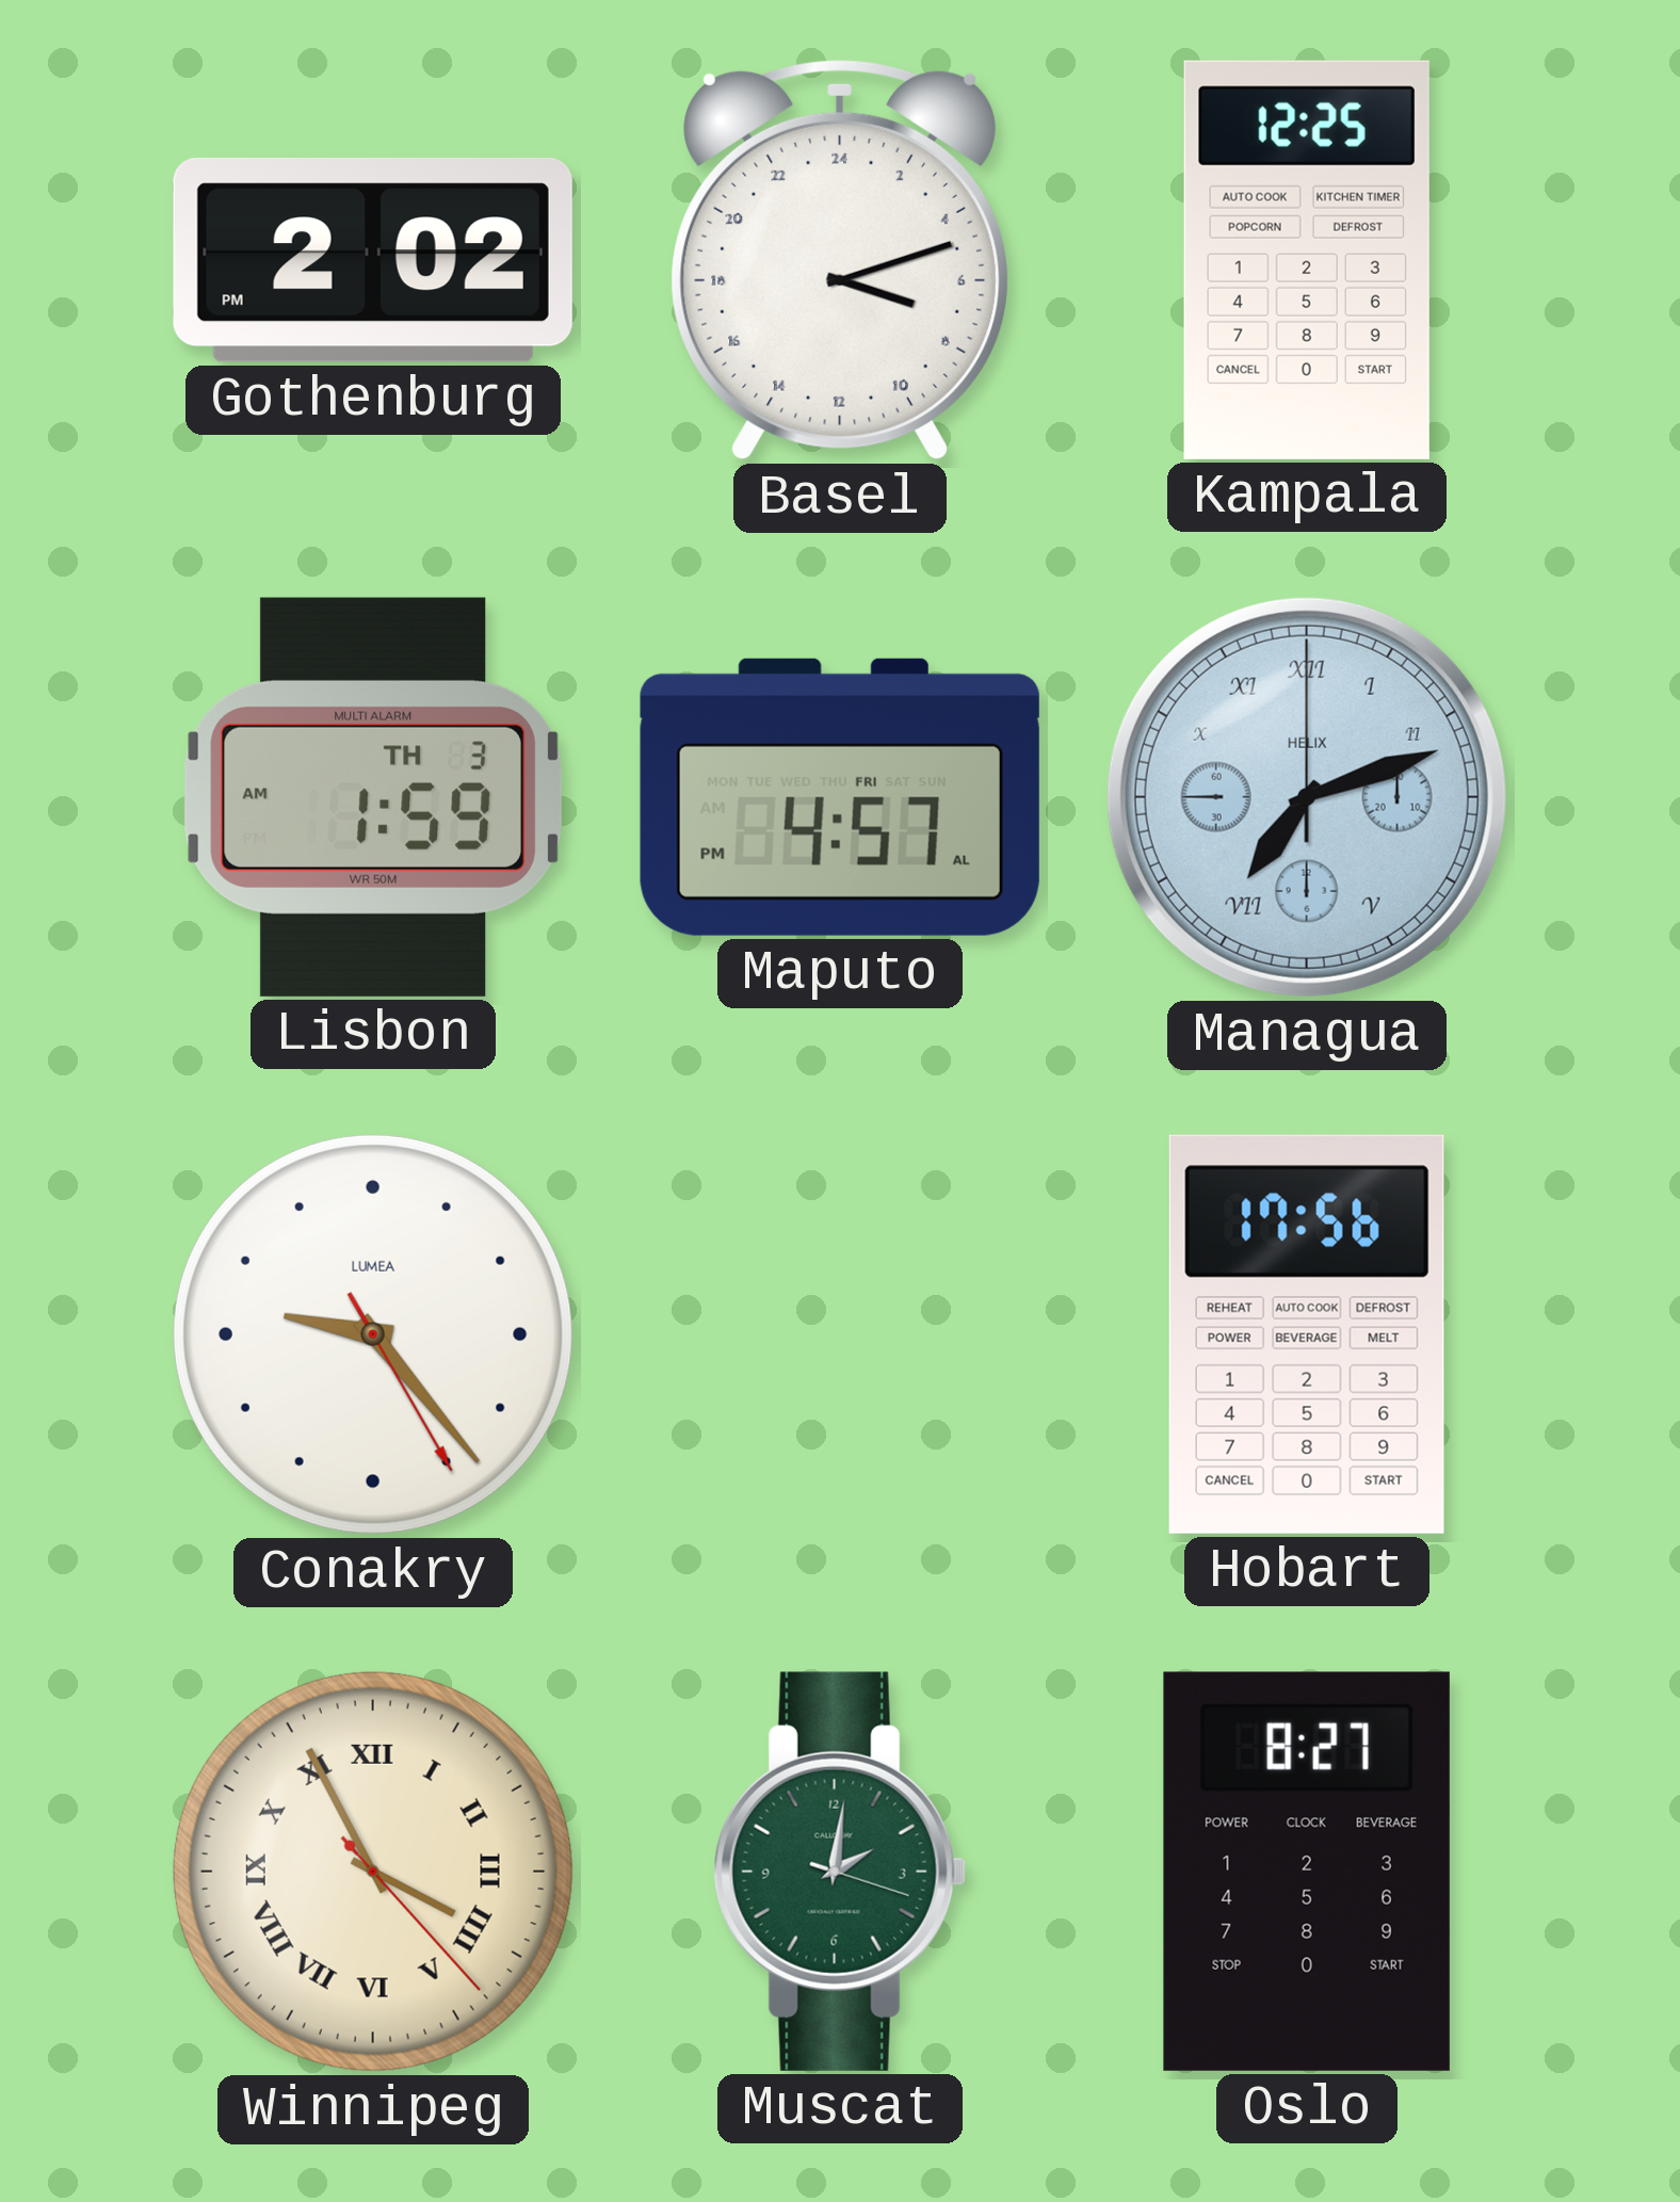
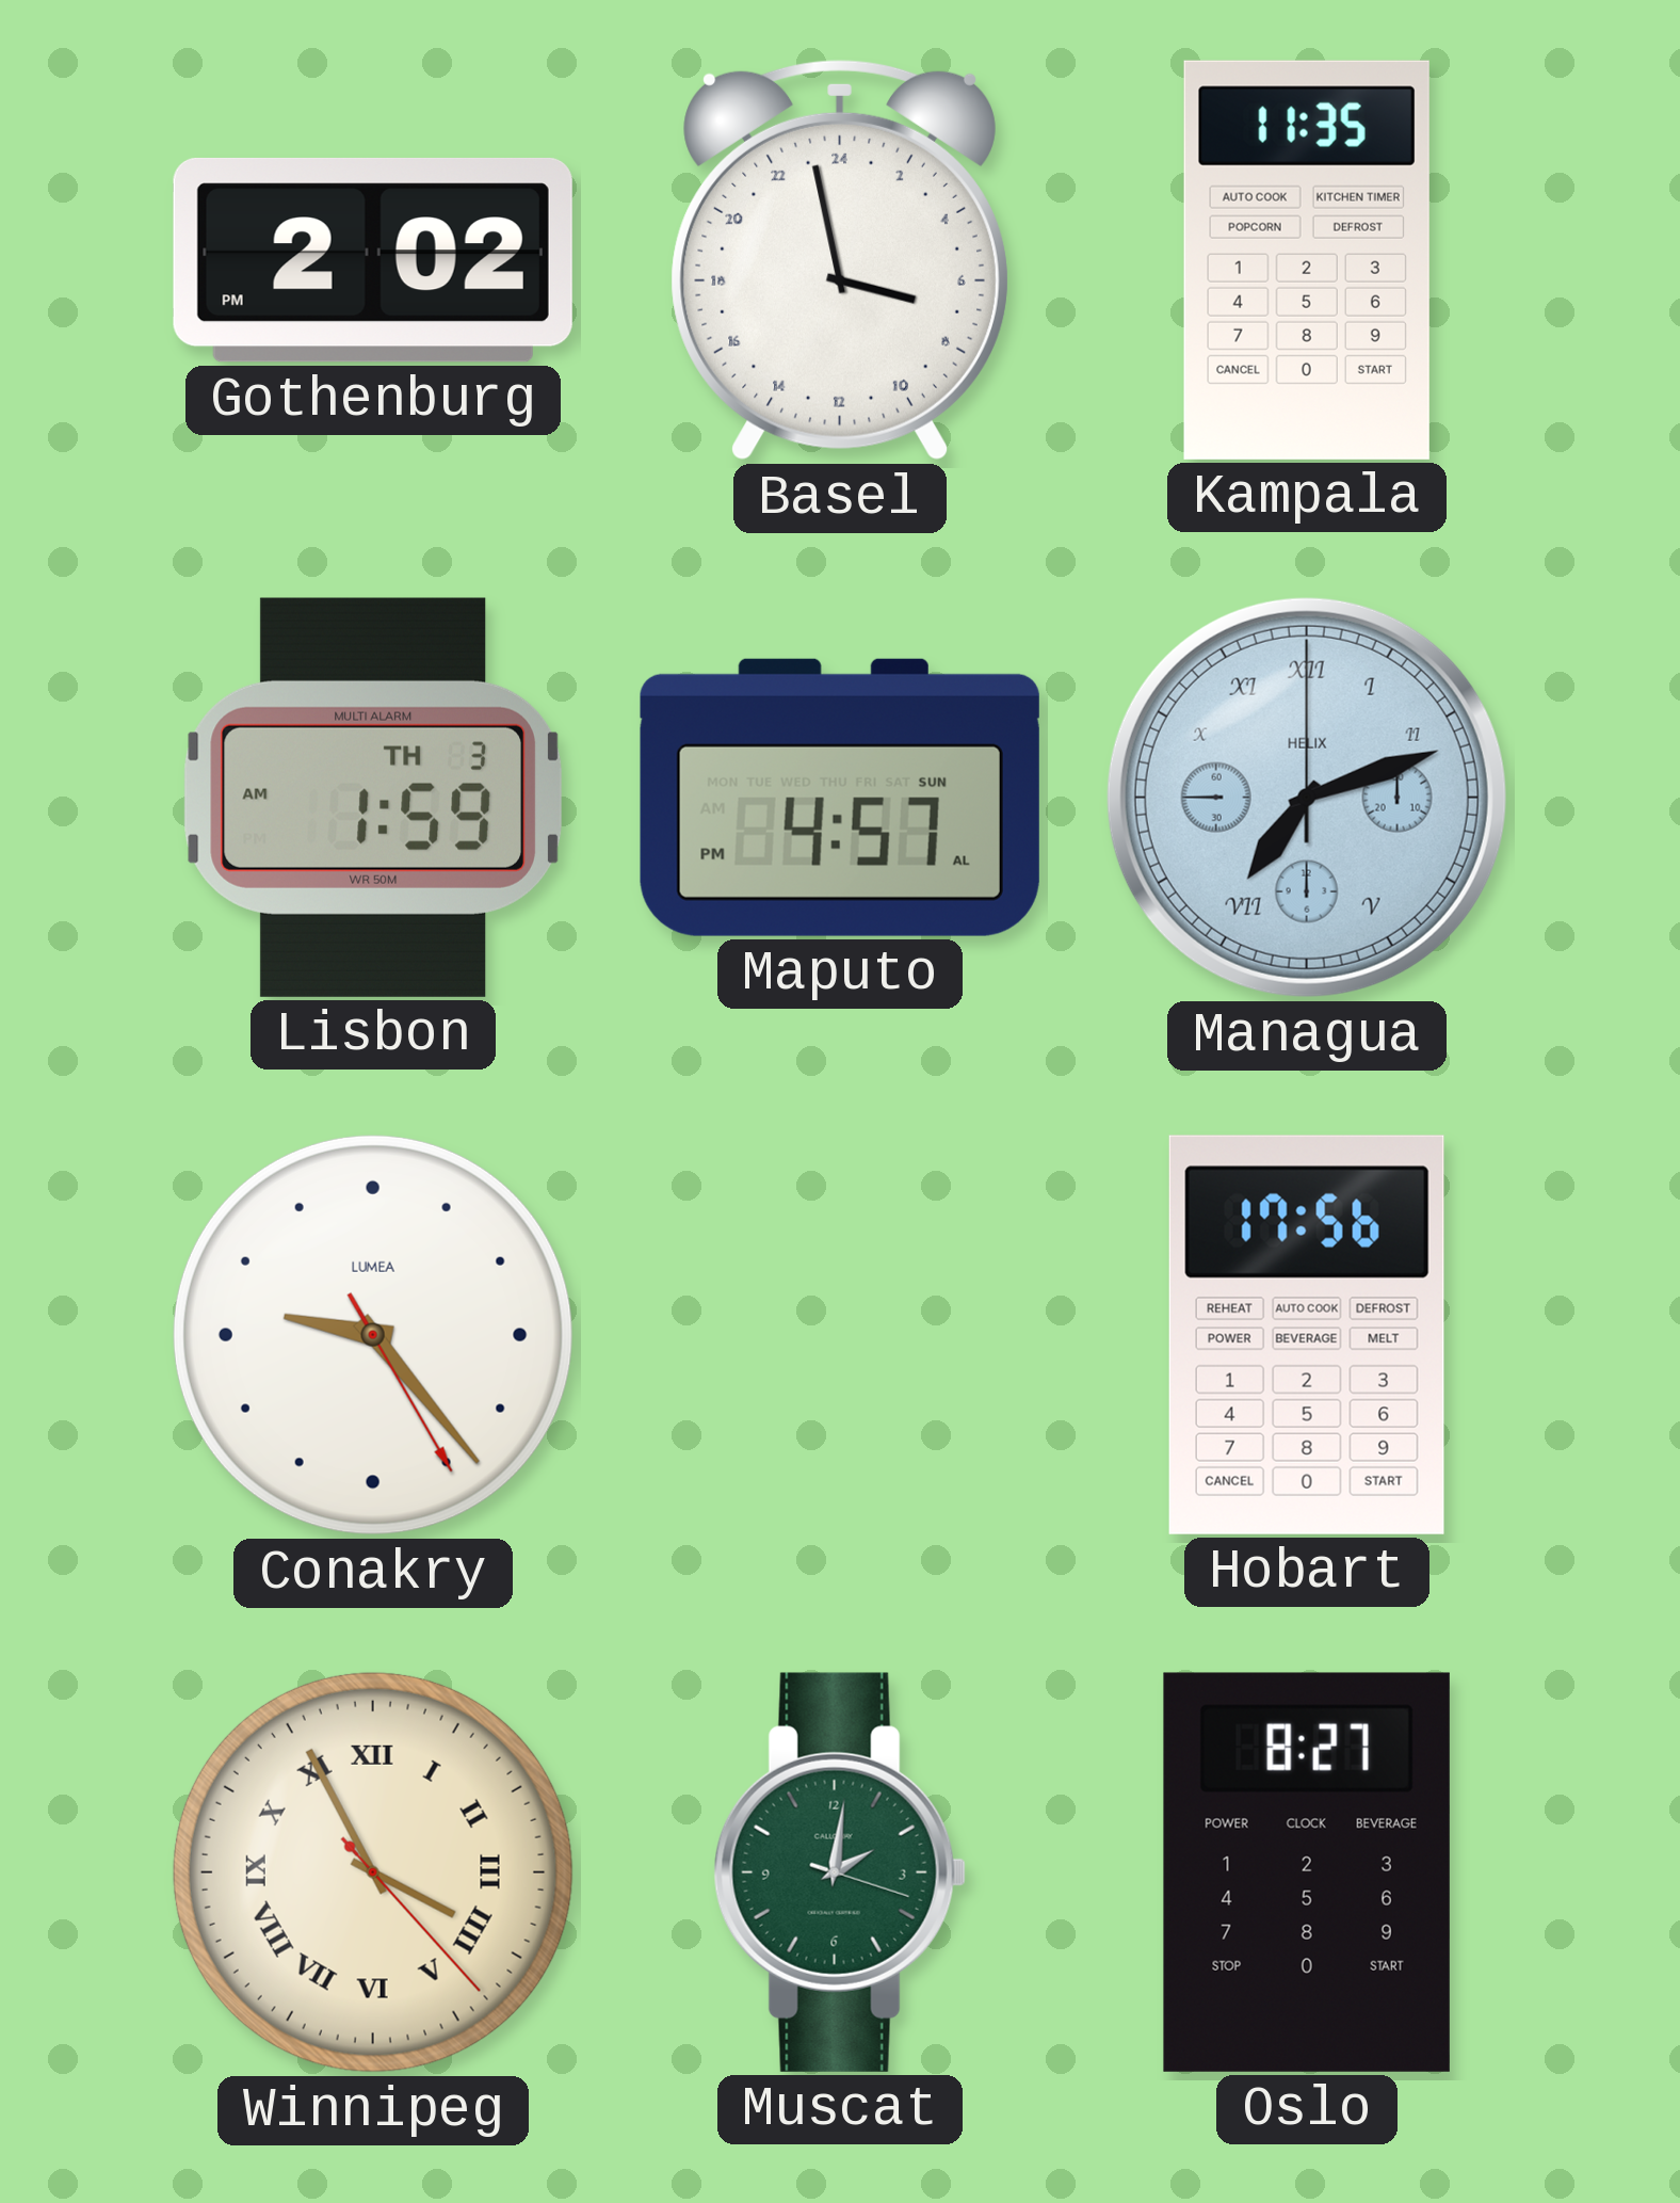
Basel: 7:12 -> 6:58
Kampala: 12:25 -> 11:35
Maputo date: FRI -> SUN
